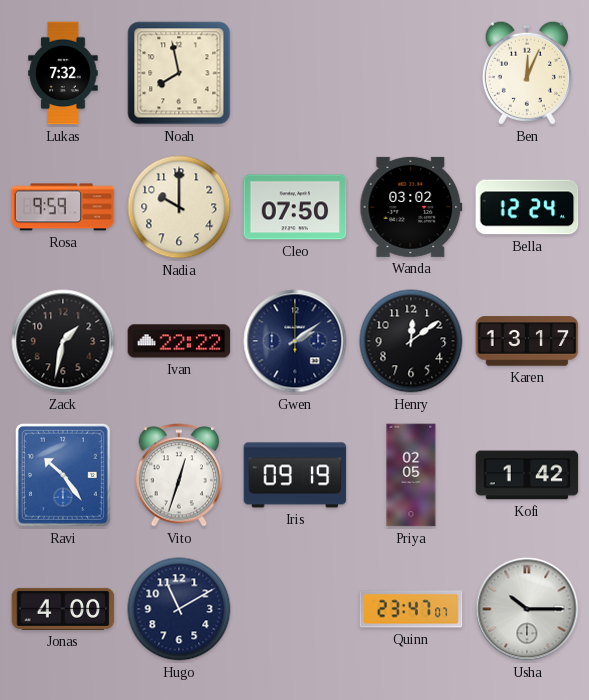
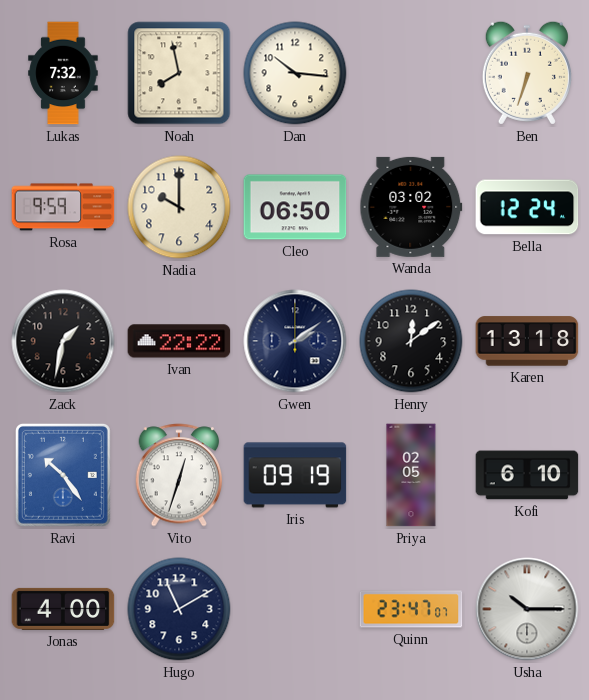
Dan: none -> 10:16
Ben: 12:04 -> 6:33
Cleo: 07:50 -> 06:50
Karen: 13:17 -> 13:18
Kofi: 1:42 -> 6:10
